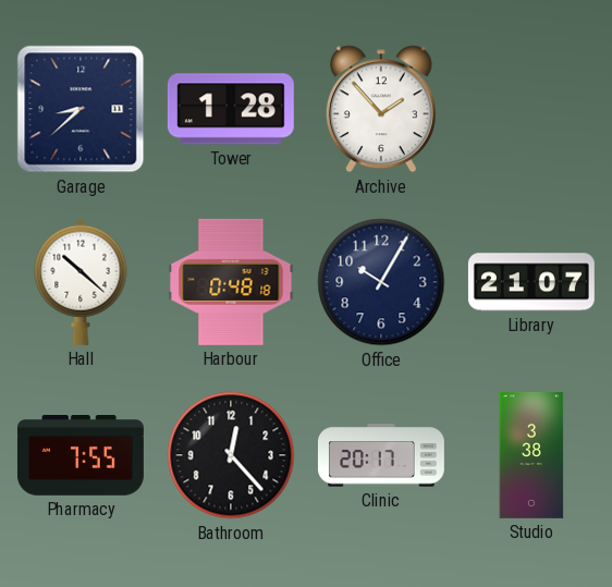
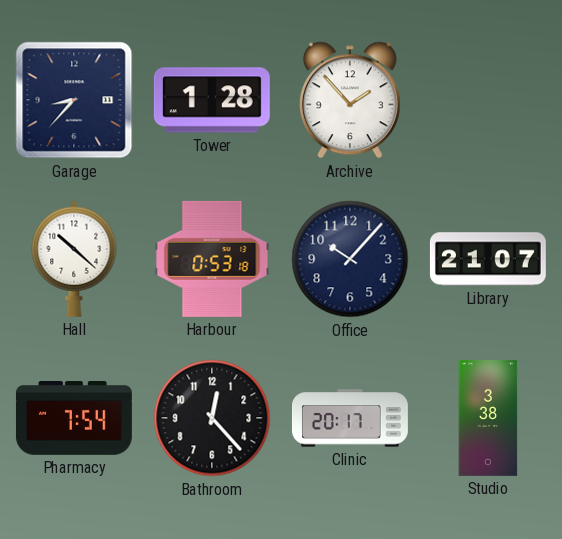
Garage: 8:38 -> 8:37
Harbour: 0:48 -> 0:53
Office: 10:05 -> 10:07
Pharmacy: 7:55 -> 7:54
